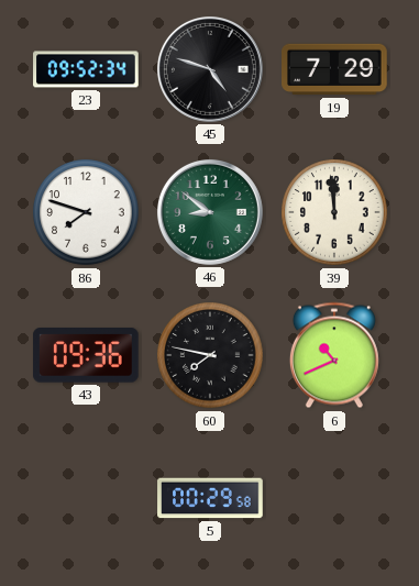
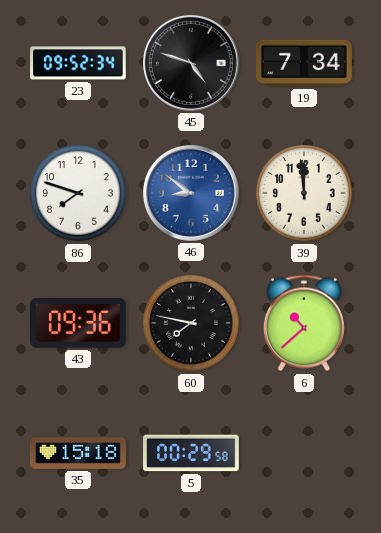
19: 7:29 -> 7:34
46 dial: green -> blue
6: 10:41 -> 10:38
35: none -> 15:18
